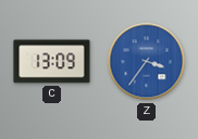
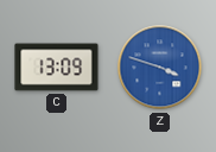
Z: 3:36 -> 3:48
